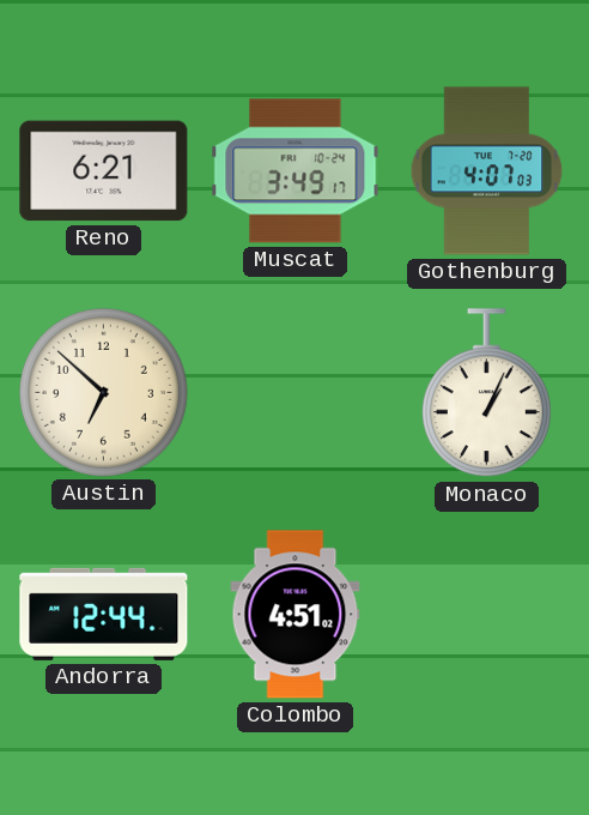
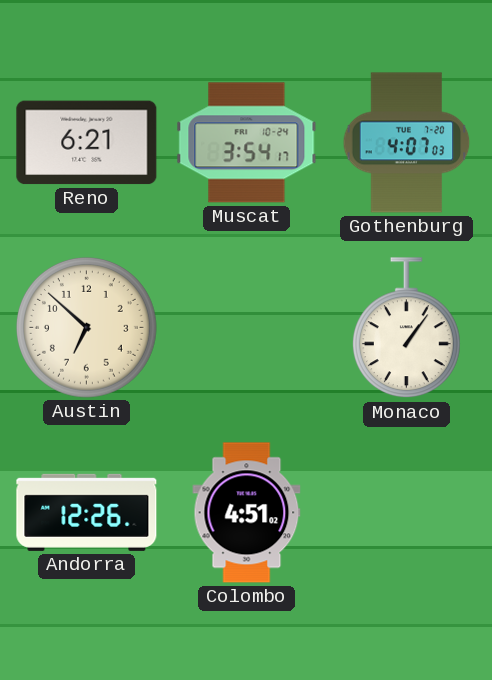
Muscat: 3:49 -> 3:54
Monaco: 1:04 -> 1:06
Andorra: 12:44 -> 12:26
